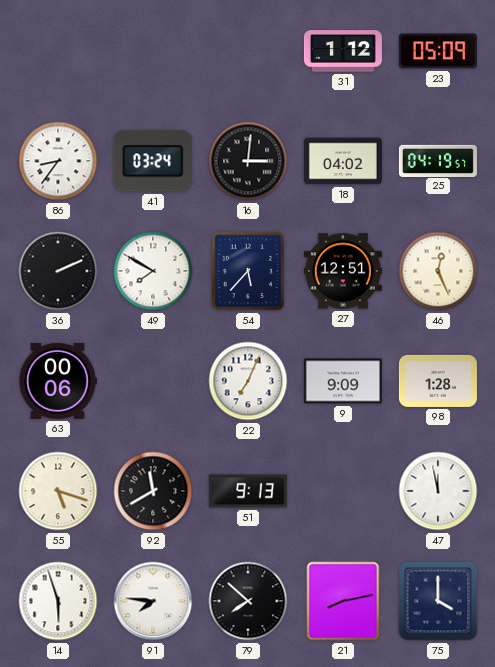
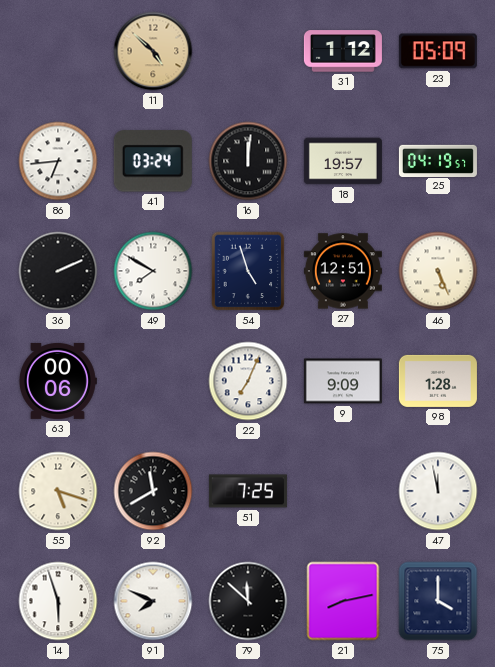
11: none -> 4:52
86: 8:36 -> 6:44
16: 3:01 -> 12:01
18: 04:02 -> 19:57
54: 5:37 -> 4:57
46: 12:26 -> 5:26
51: 9:13 -> 7:25
91: 7:46 -> 7:49
79: 7:52 -> 11:52
